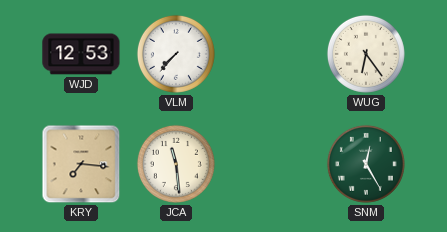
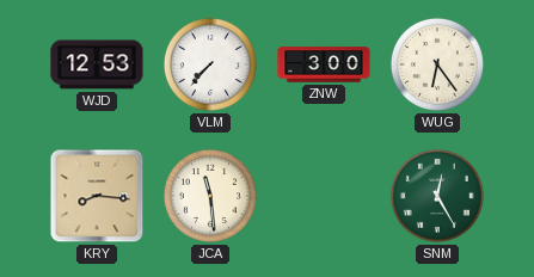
ZNW: none -> 3:00
KRY: 7:16 -> 8:16
